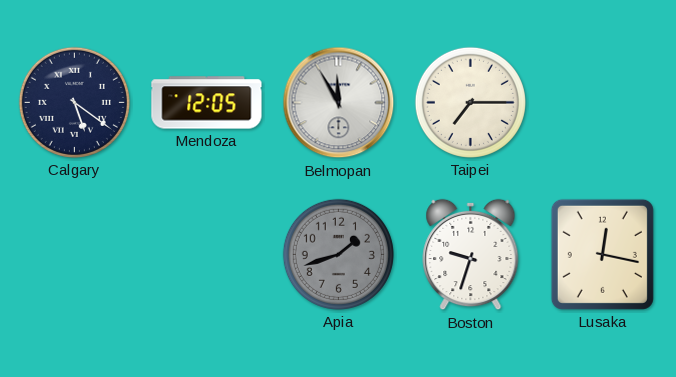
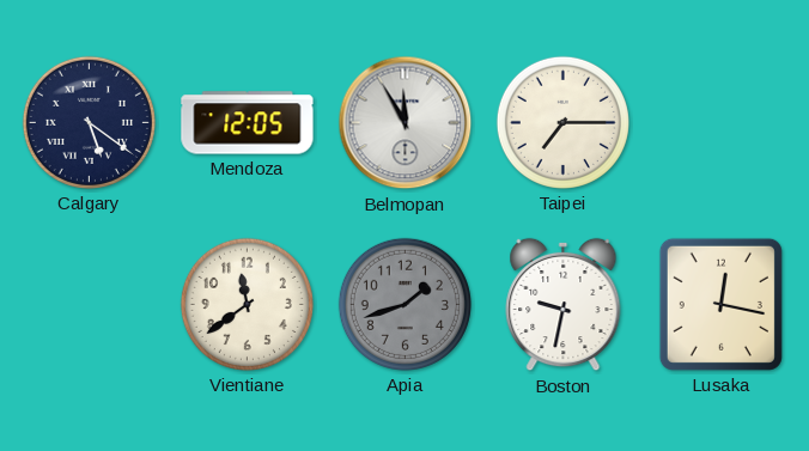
Vientiane: none -> 11:39
Boston: 9:33 -> 9:32
